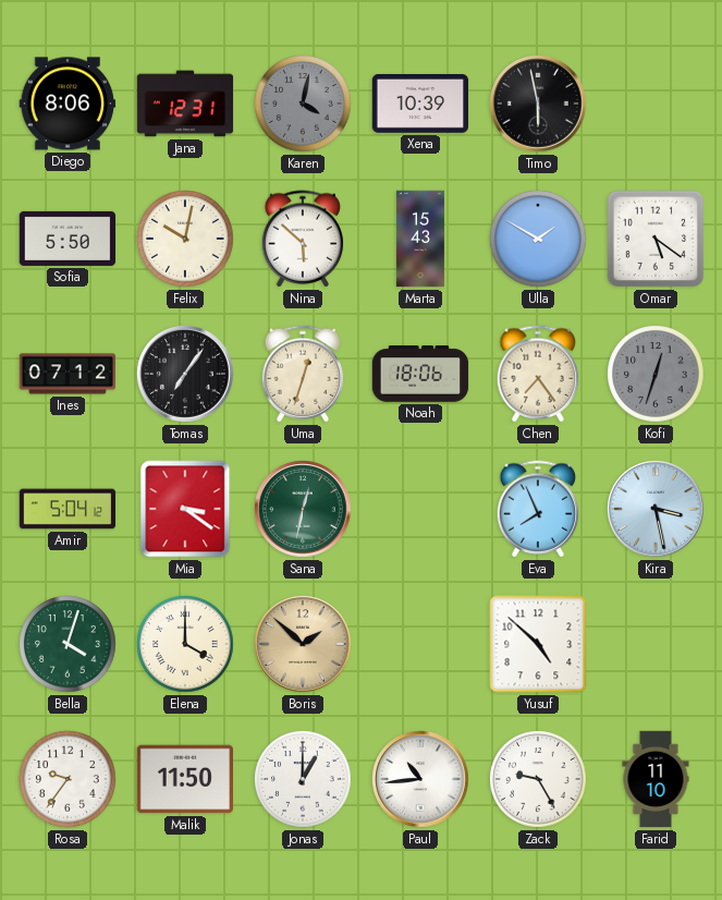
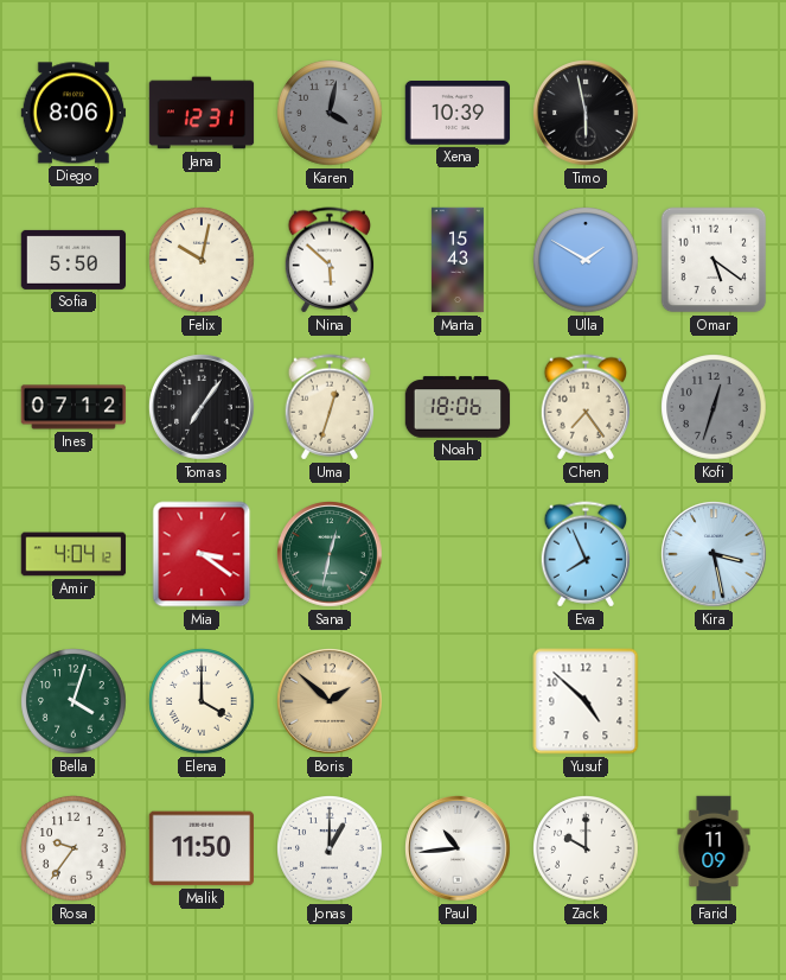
Amir: 5:04 -> 4:04
Zack: 9:25 -> 10:00
Farid: 11:10 -> 11:09
